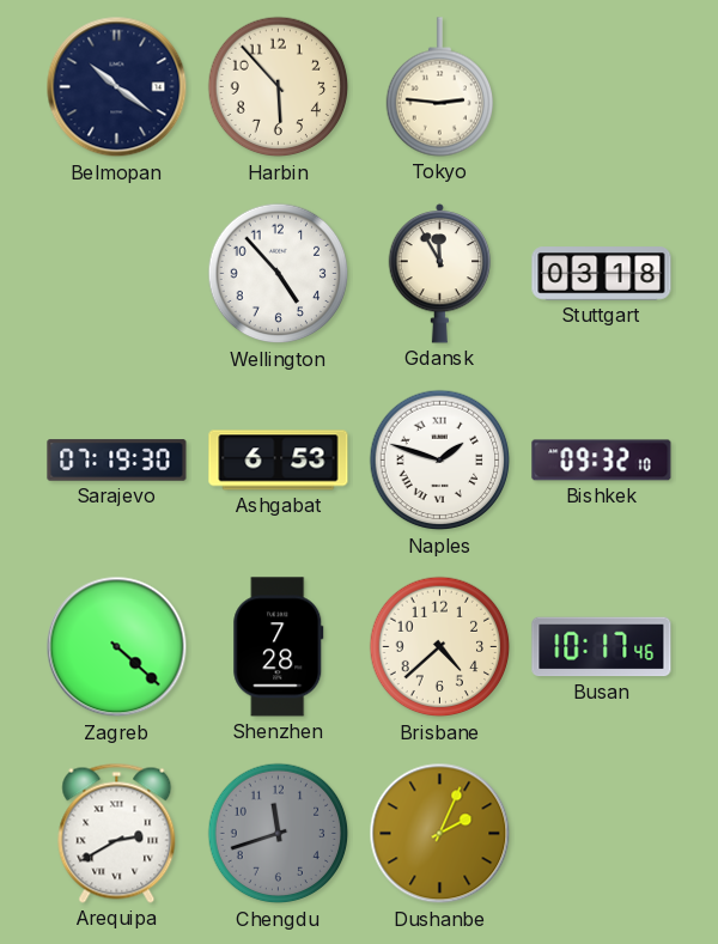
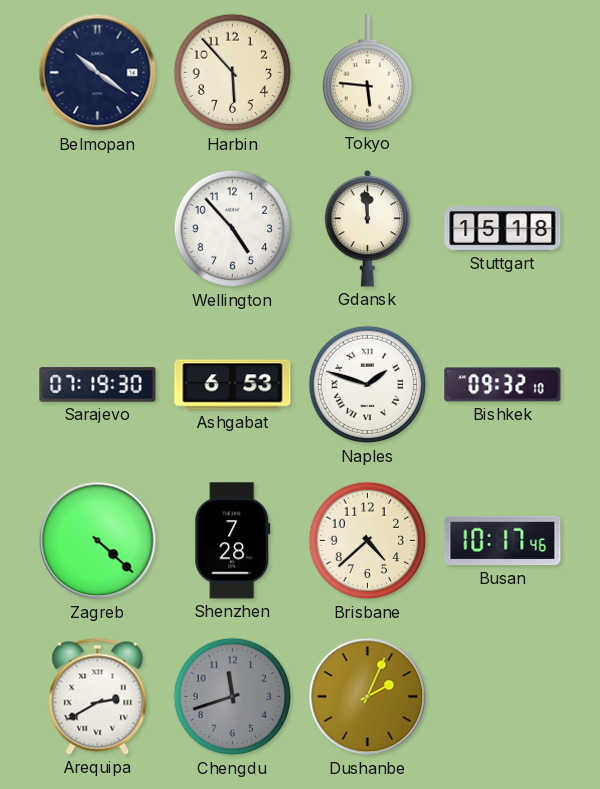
Tokyo: 2:46 -> 5:46
Gdansk: 11:55 -> 11:59
Stuttgart: 03:18 -> 15:18
